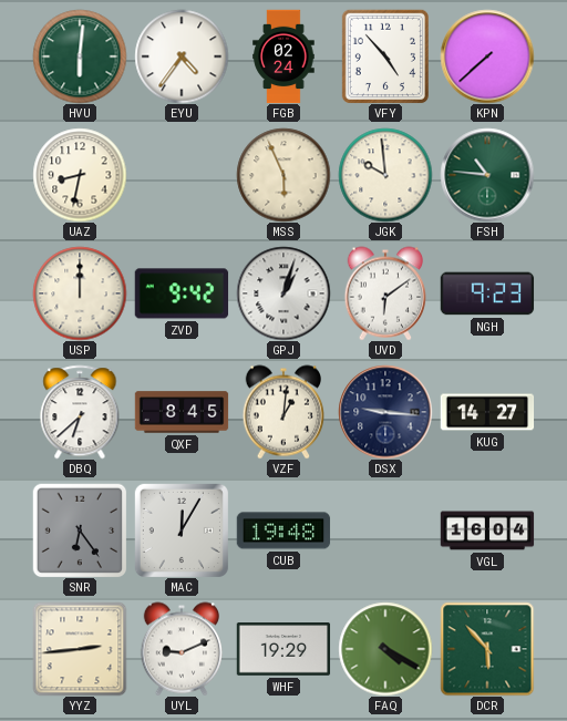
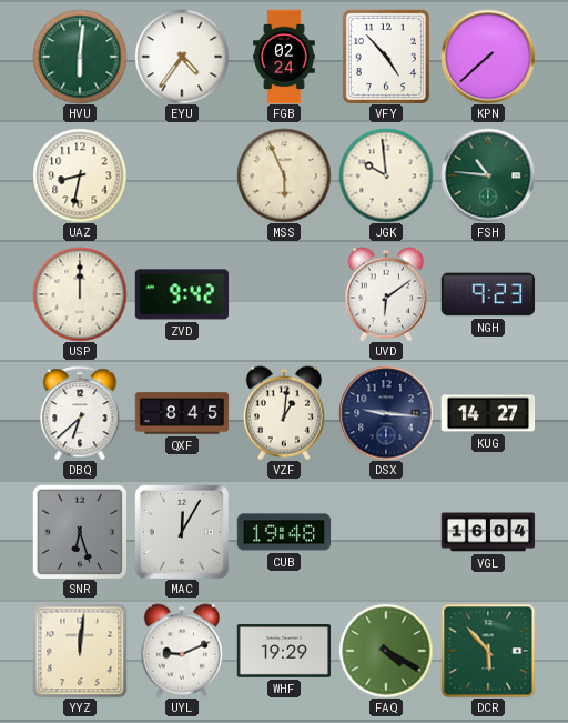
GPJ: 1:03 -> none
SNR: 6:24 -> 6:27
YYZ: 2:44 -> 12:01
